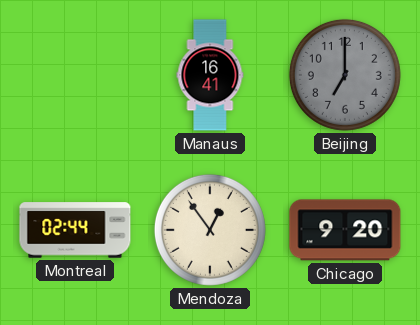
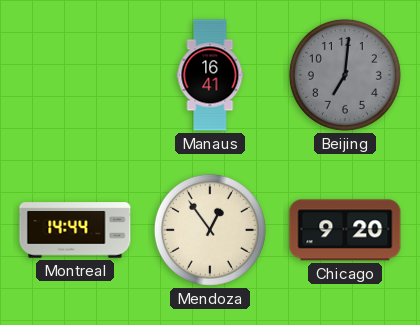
Beijing: 7:00 -> 7:01
Montreal: 02:44 -> 14:44
